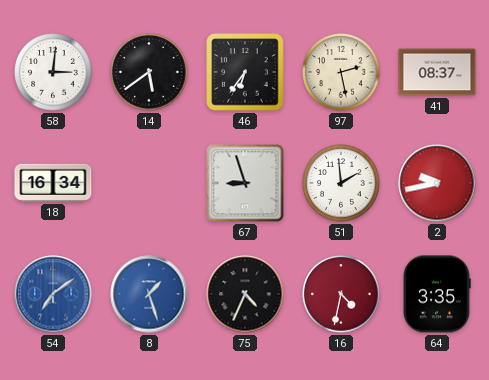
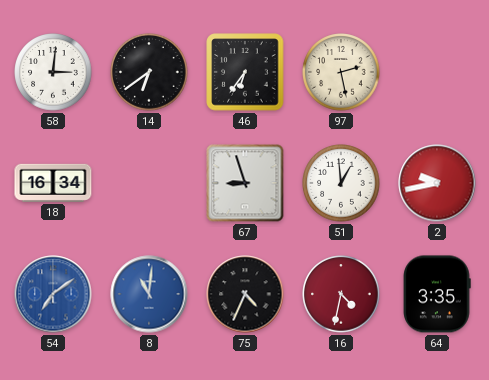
14: 5:39 -> 6:39
41: 08:37 -> none
51: 1:59 -> 12:59
8: 1:27 -> 11:01
